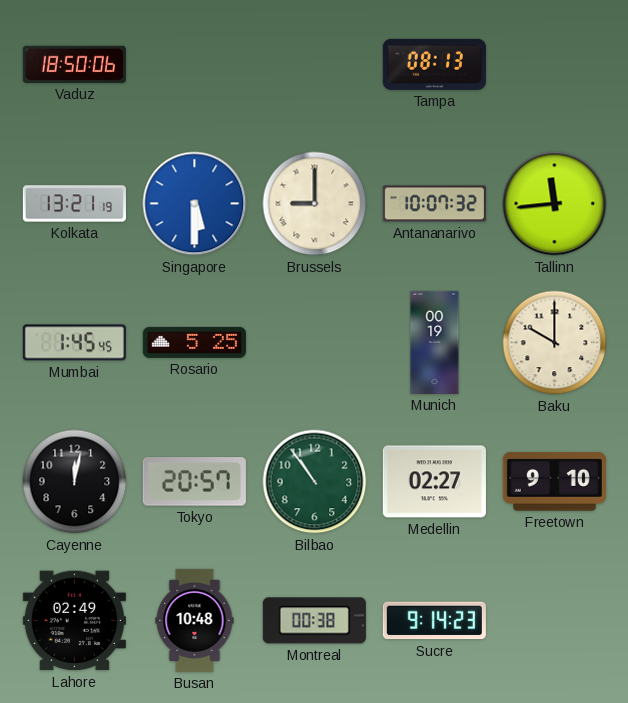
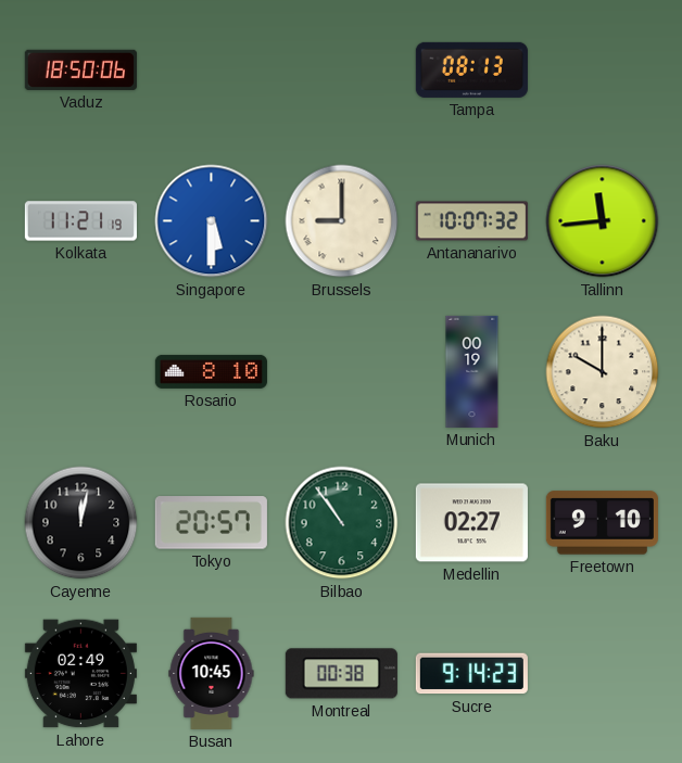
Kolkata: 13:21 -> 11:21
Mumbai: 1:45 -> none
Rosario: 5:25 -> 8:10
Busan: 10:48 -> 10:45
